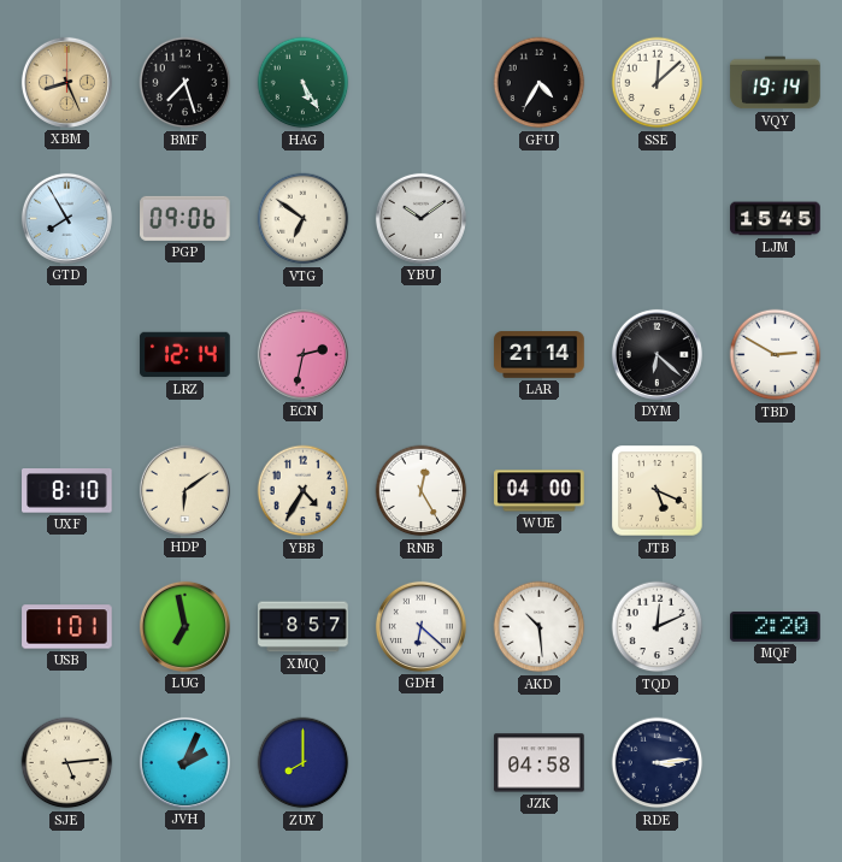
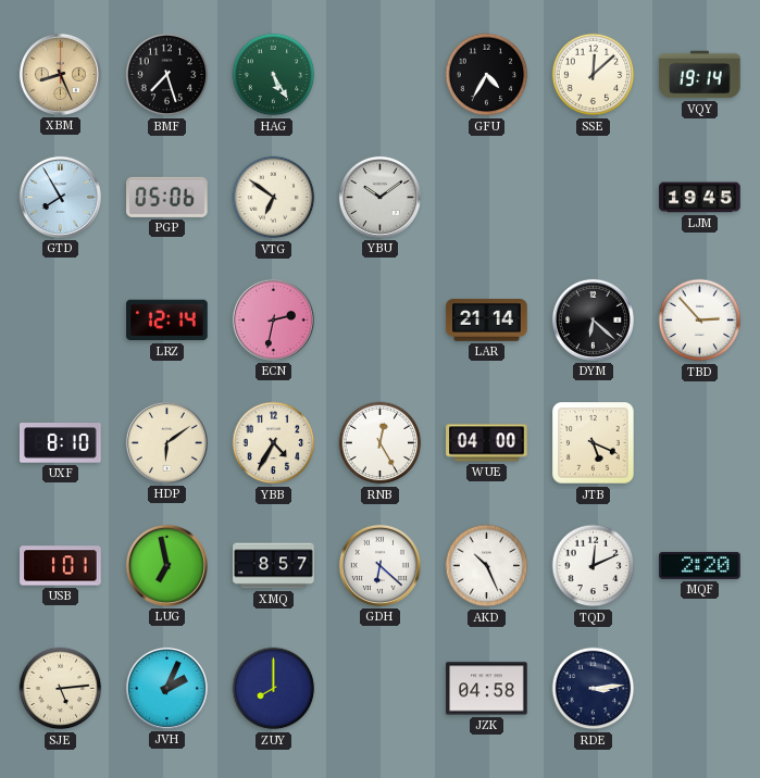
PGP: 09:06 -> 05:06
LJM: 15:45 -> 19:45
TBD: 2:50 -> 2:53
AKD: 10:29 -> 10:26
